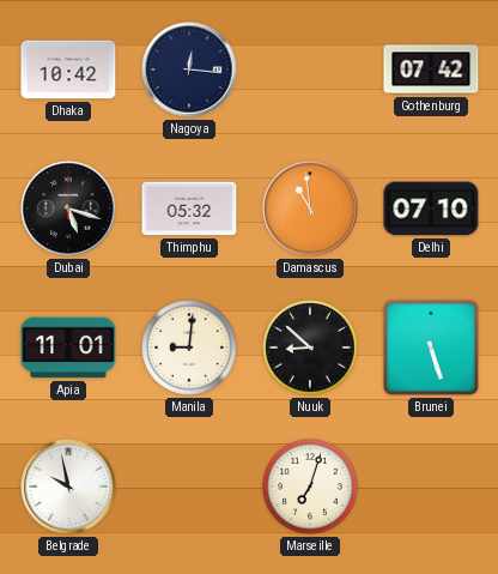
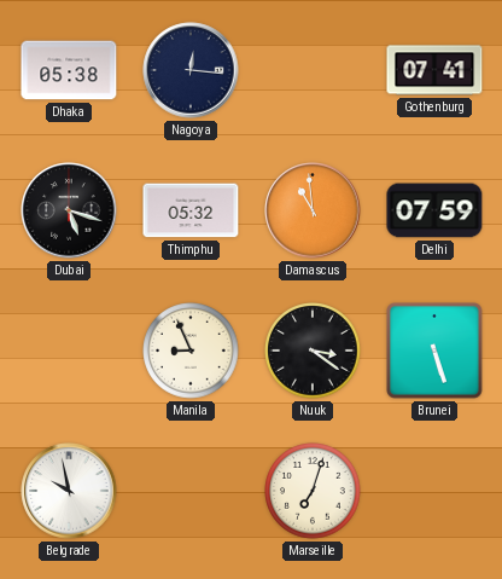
Dhaka: 10:42 -> 05:38
Gothenburg: 07:42 -> 07:41
Delhi: 07:10 -> 07:59
Apia: 11:01 -> none
Manila: 9:01 -> 8:56
Nuuk: 8:52 -> 3:21
